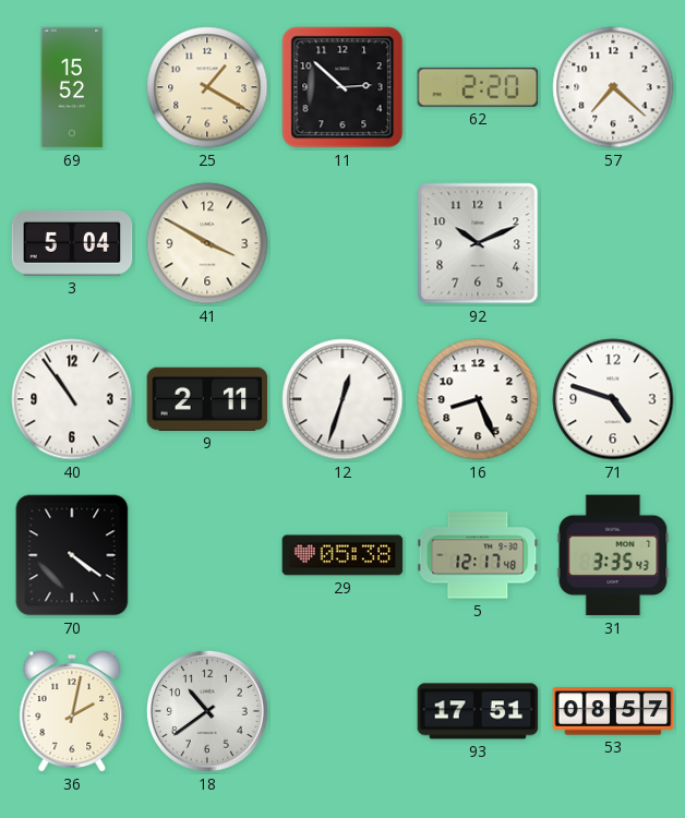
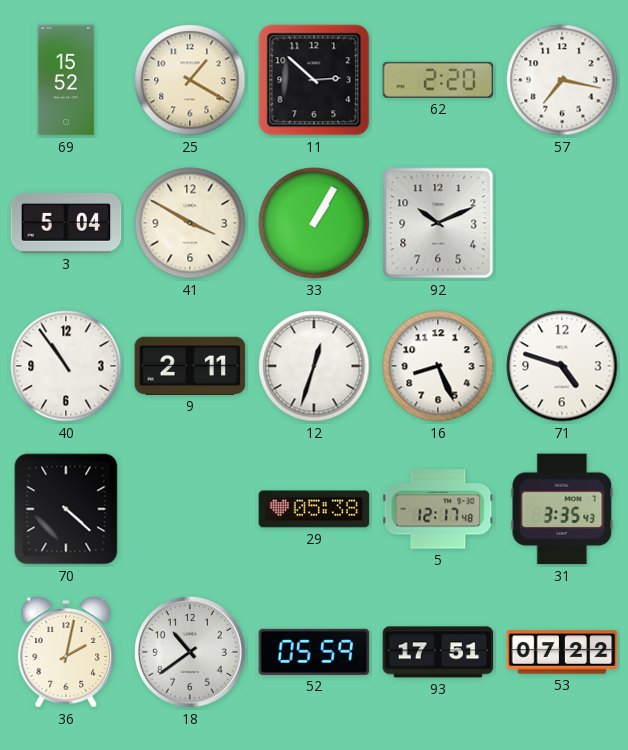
57: 7:22 -> 7:17
33: none -> 1:05
70: 4:21 -> 4:22
52: none -> 05:59
53: 08:57 -> 07:22
